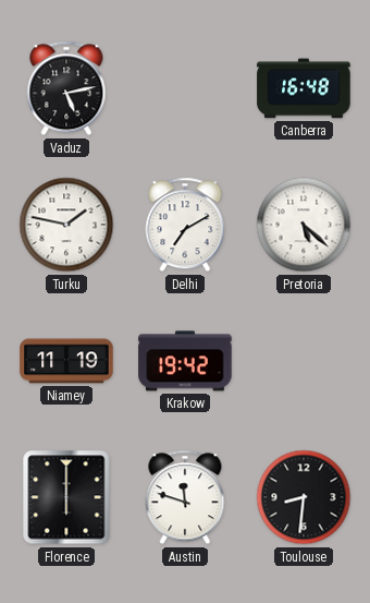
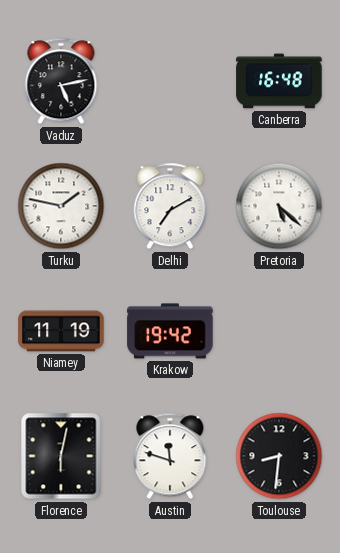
Florence: 6:00 -> 6:02
